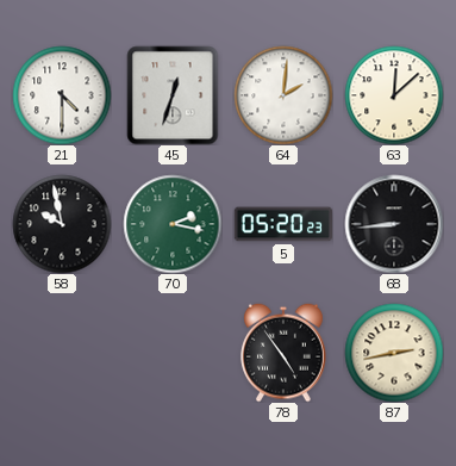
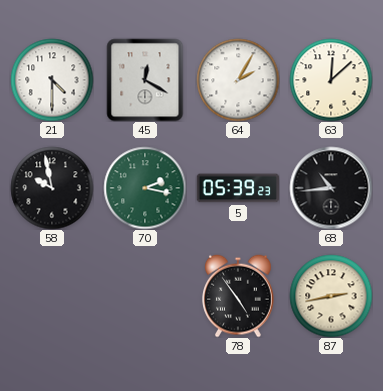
45: 12:33 -> 12:20
64: 2:01 -> 2:05
5: 05:20 -> 05:39
68: 8:44 -> 10:44
